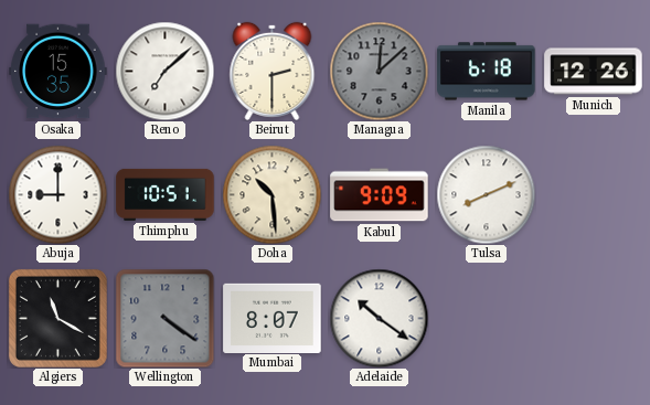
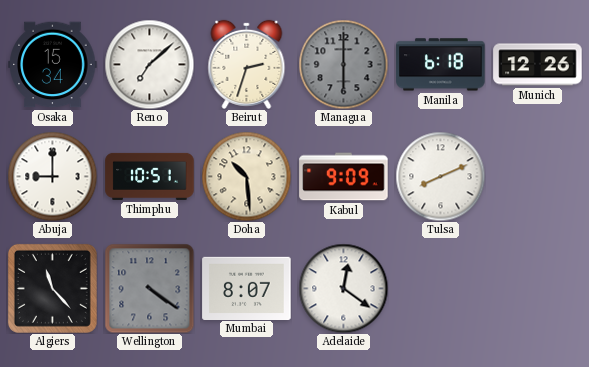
Osaka: 15:35 -> 15:34
Beirut: 2:30 -> 2:33
Managua: 12:08 -> 6:00
Algiers: 11:20 -> 11:23
Adelaide: 10:21 -> 12:21
